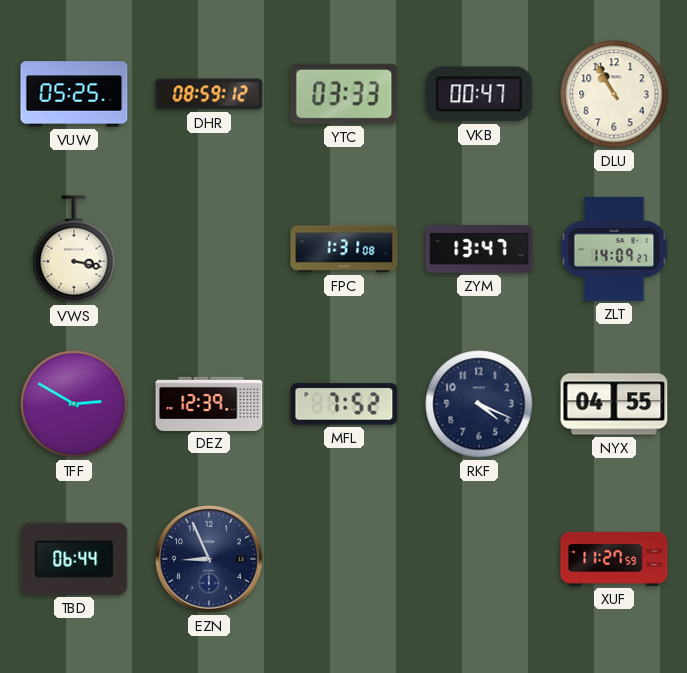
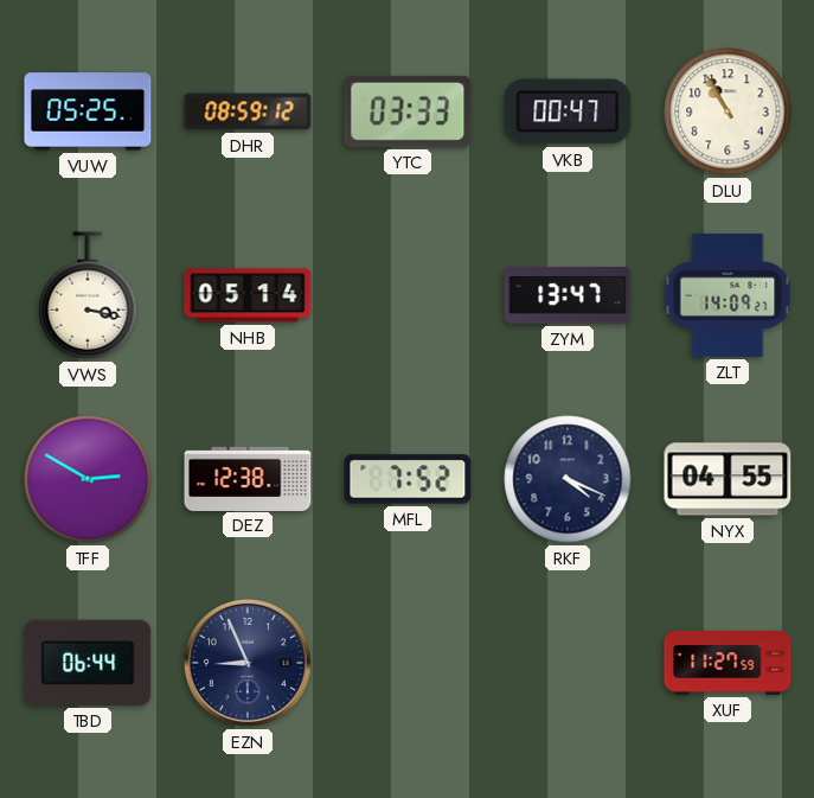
NHB: none -> 05:14
FPC: 1:31 -> none
DEZ: 12:39 -> 12:38
